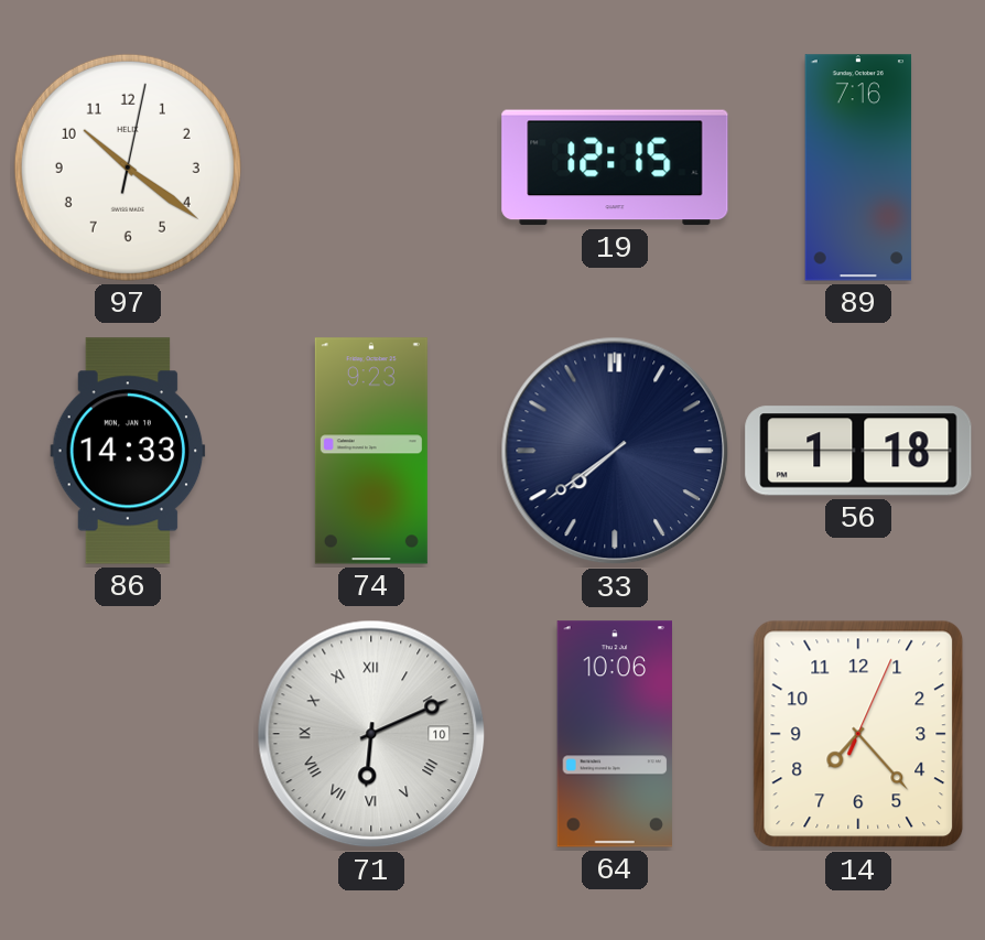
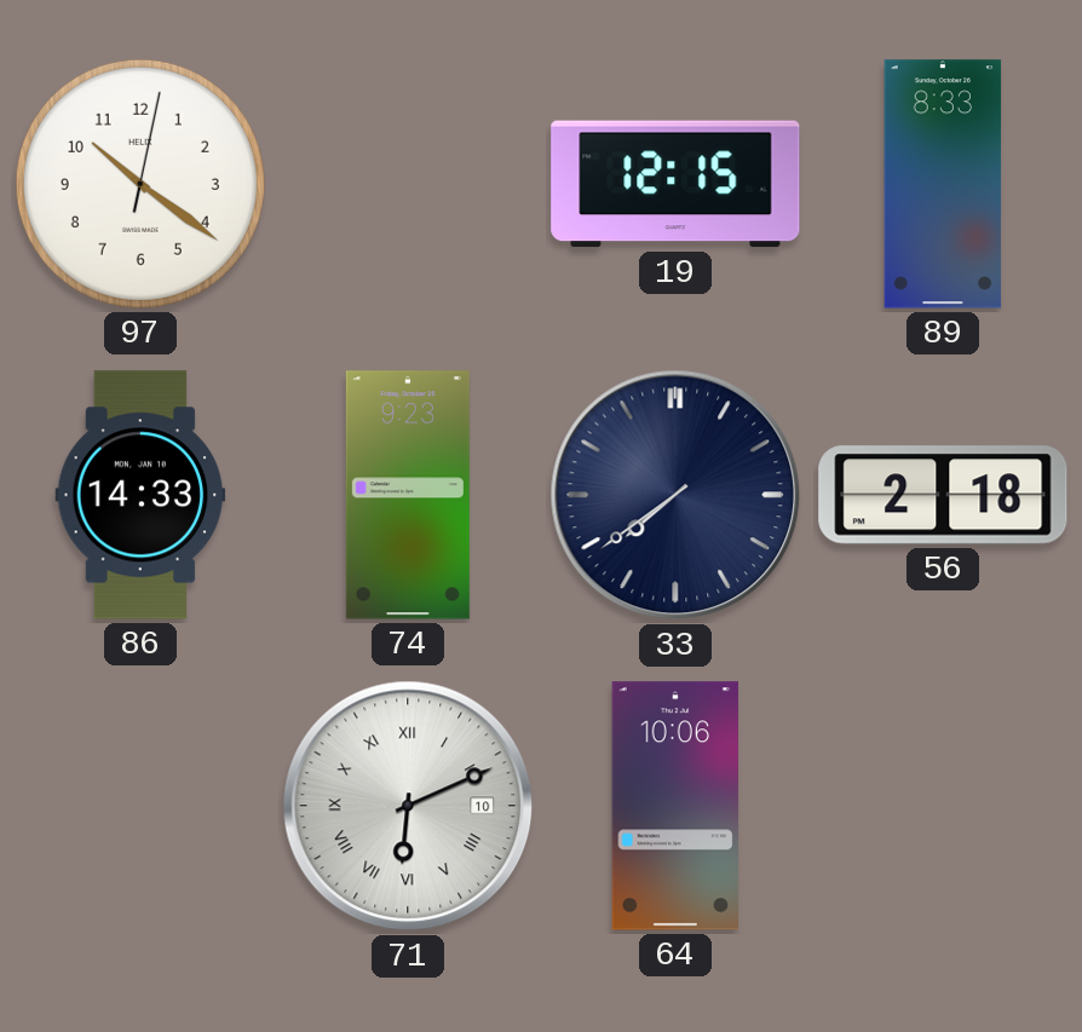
89: 7:16 -> 8:33
56: 1:18 -> 2:18
14: 7:23 -> none
